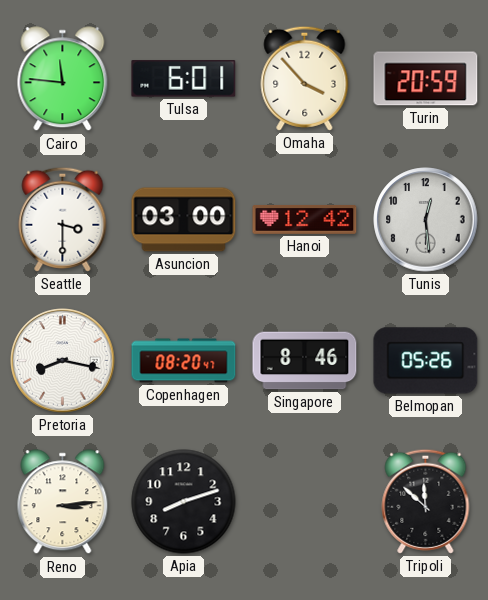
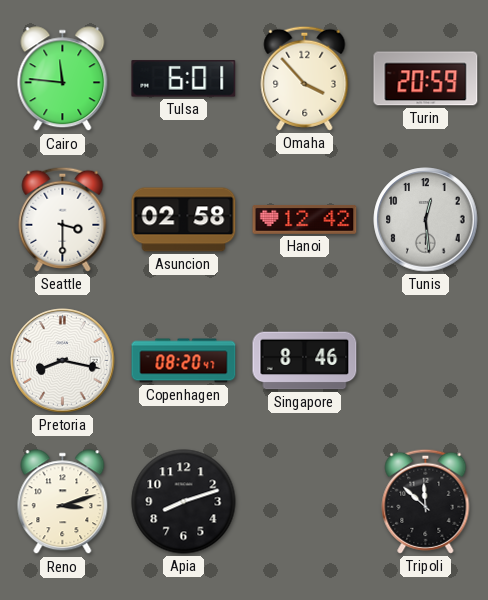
Asuncion: 03:00 -> 02:58
Belmopan: 05:26 -> none
Reno: 3:14 -> 3:12
